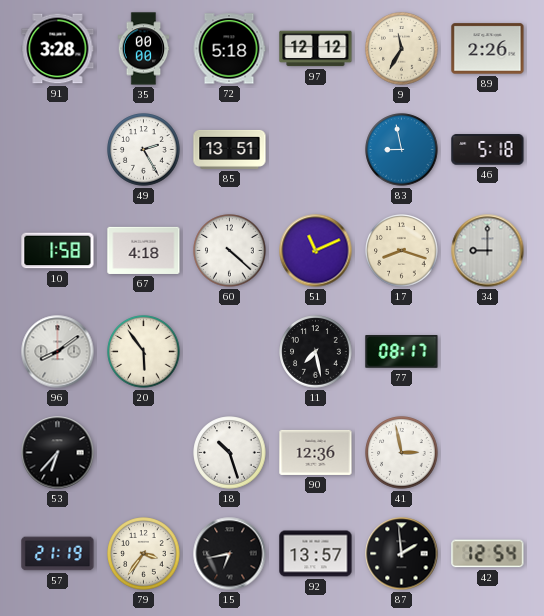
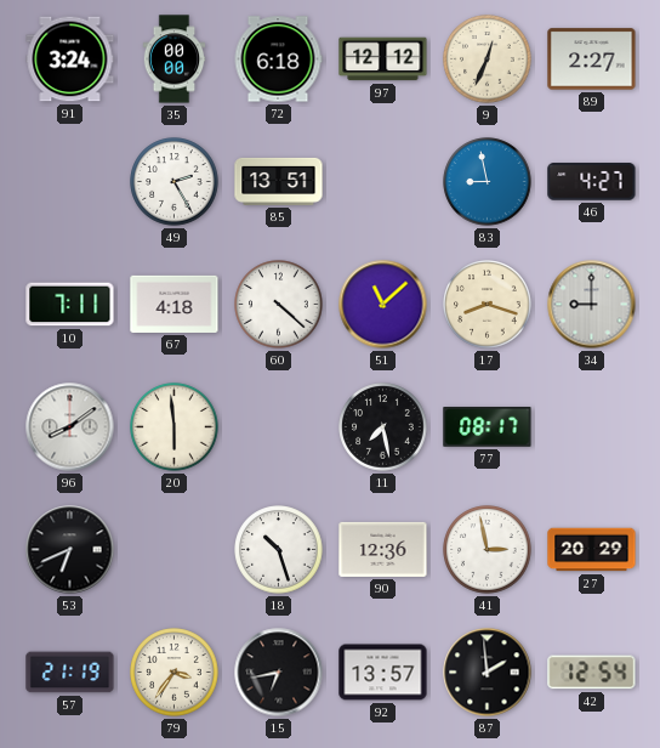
91: 3:28 -> 3:24
72: 5:18 -> 6:18
9: 11:35 -> 12:34
89: 2:26 -> 2:27
46: 5:18 -> 4:27
10: 1:58 -> 7:11
51: 11:11 -> 11:08
20: 5:54 -> 5:59
53: 6:37 -> 6:41
27: none -> 20:29
